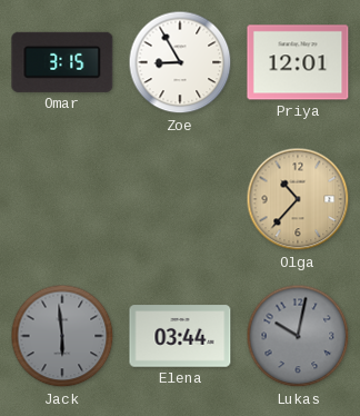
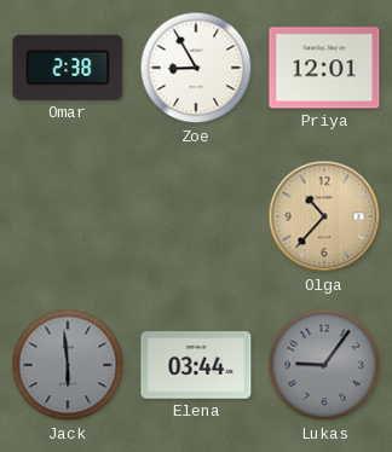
Omar: 3:15 -> 2:38
Lukas: 10:02 -> 9:06
